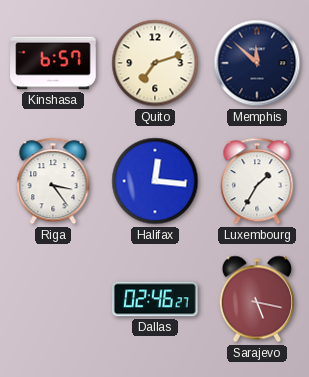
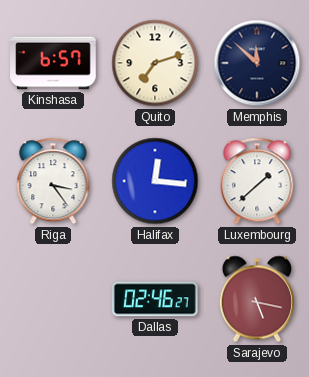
Luxembourg: 1:35 -> 1:38
